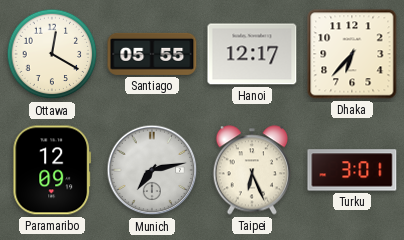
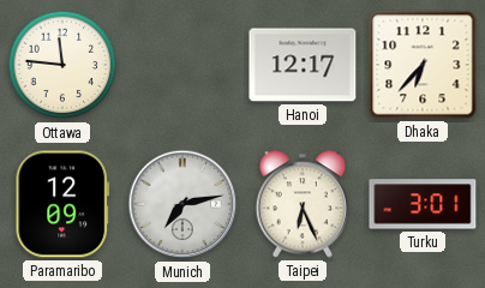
Ottawa: 12:20 -> 11:46
Santiago: 05:55 -> none
